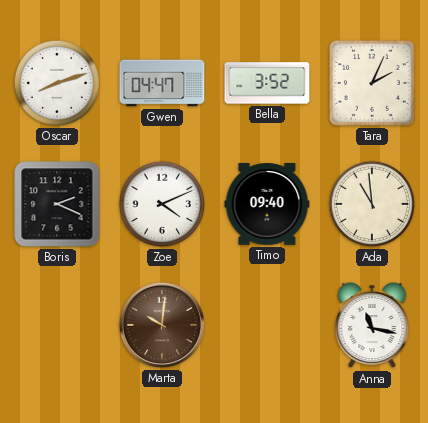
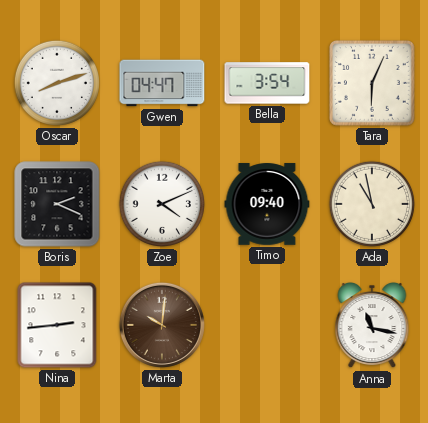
Bella: 3:52 -> 3:54
Tara: 2:04 -> 6:04
Ada: 10:59 -> 10:58
Nina: none -> 2:44
